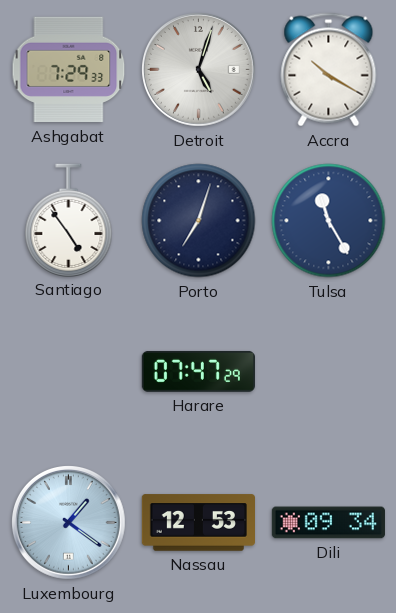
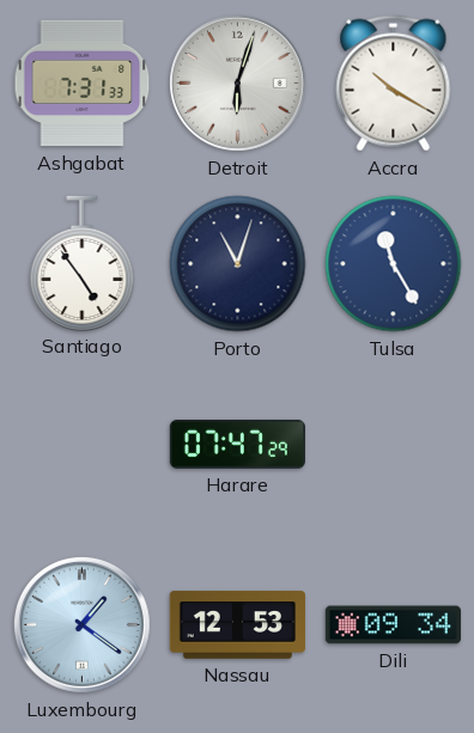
Ashgabat: 7:29 -> 7:31
Detroit: 5:03 -> 6:03
Porto: 7:03 -> 11:03
